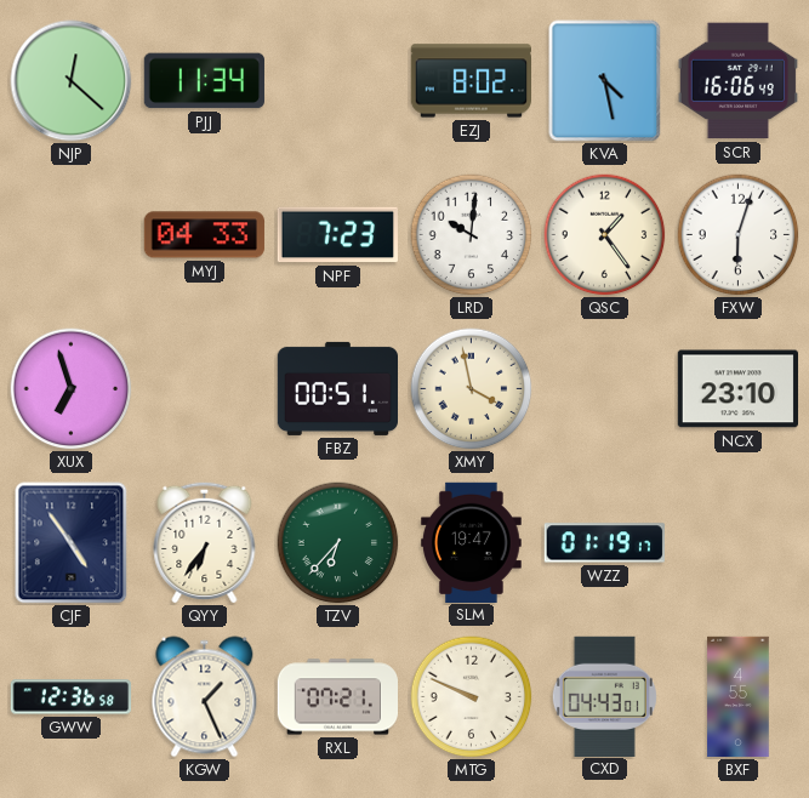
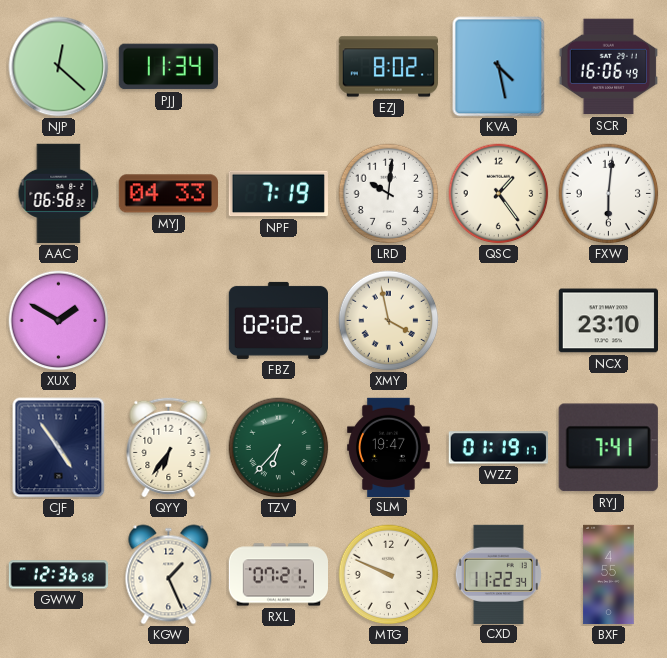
AAC: none -> 06:58
NPF: 7:23 -> 7:19
FXW: 6:03 -> 6:01
XUX: 6:57 -> 1:50
FBZ: 00:51 -> 02:02
RYJ: none -> 7:41
CXD: 04:43 -> 11:22
